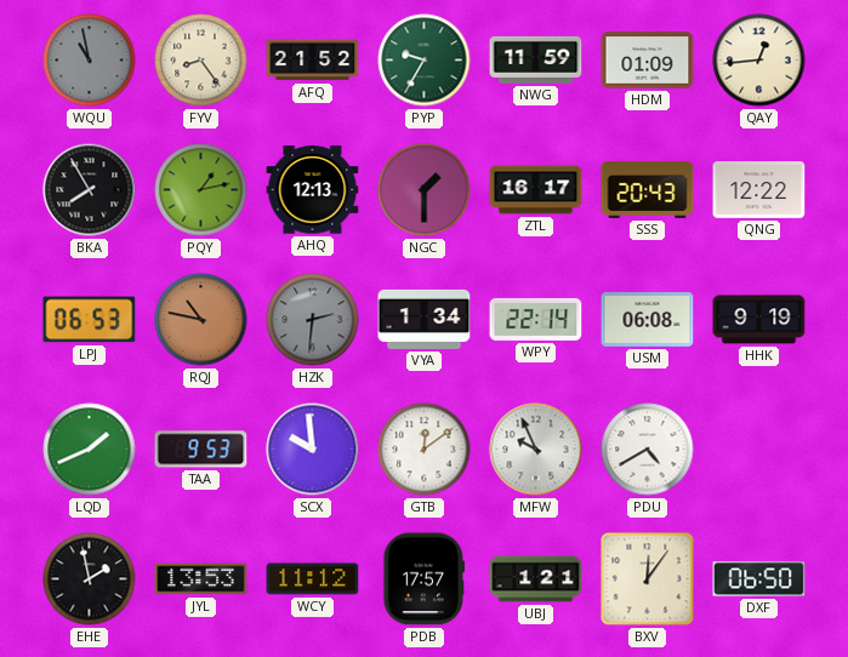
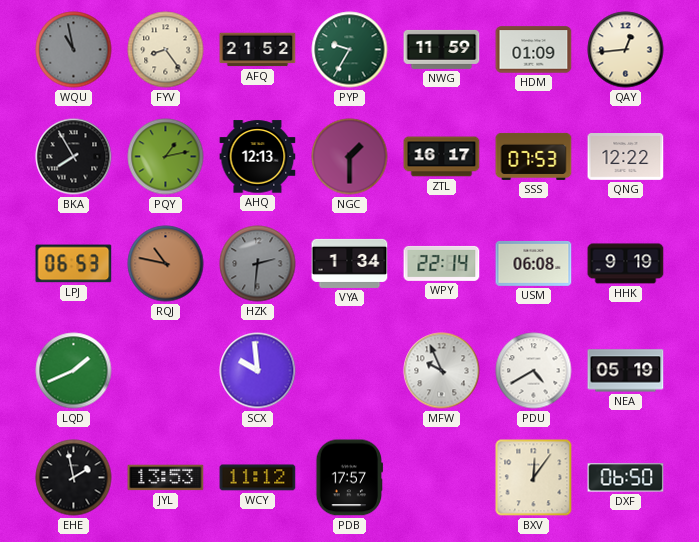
SSS: 20:43 -> 07:53
TAA: 9:53 -> none
GTB: 12:09 -> none
NEA: none -> 05:19
UBJ: 1:21 -> none
